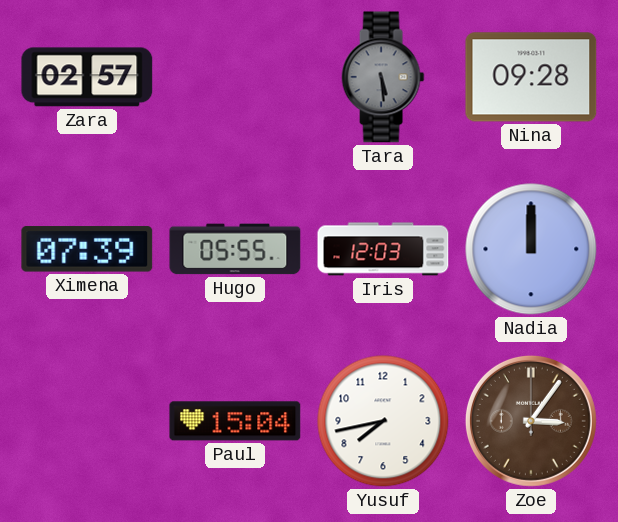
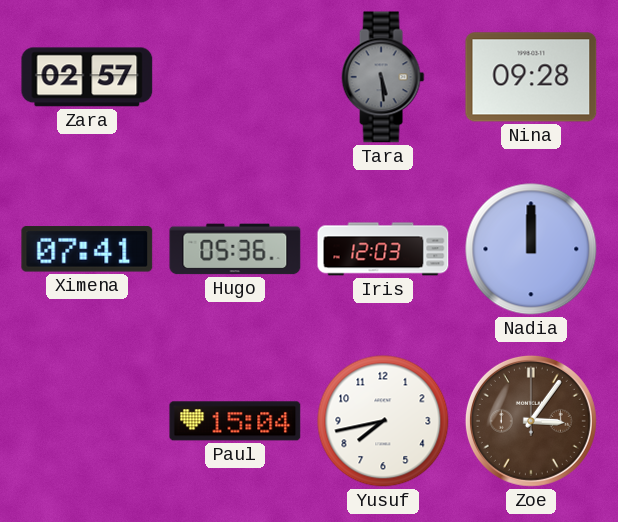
Ximena: 07:39 -> 07:41
Hugo: 05:55 -> 05:36
